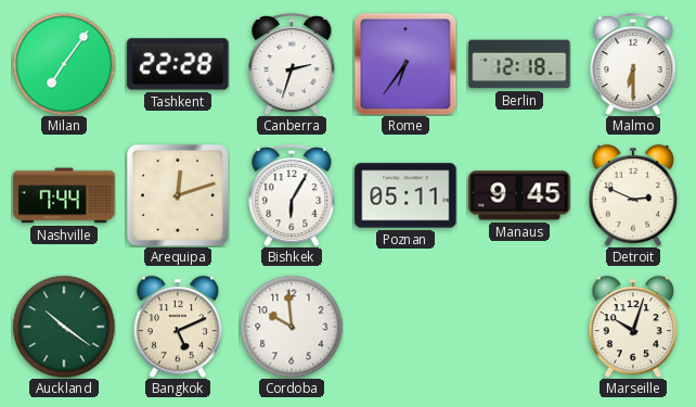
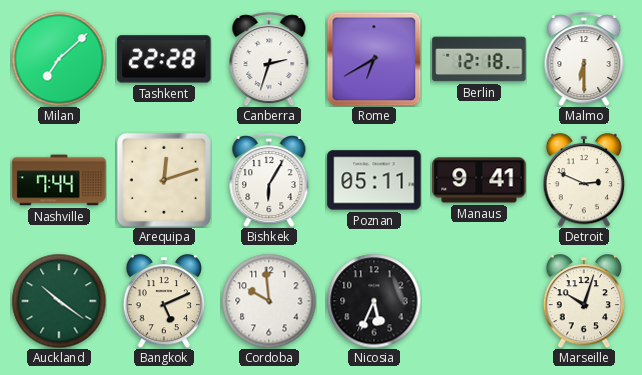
Milan: 7:06 -> 7:08
Rome: 6:36 -> 6:40
Manaus: 9:45 -> 9:41
Nicosia: none -> 5:34
